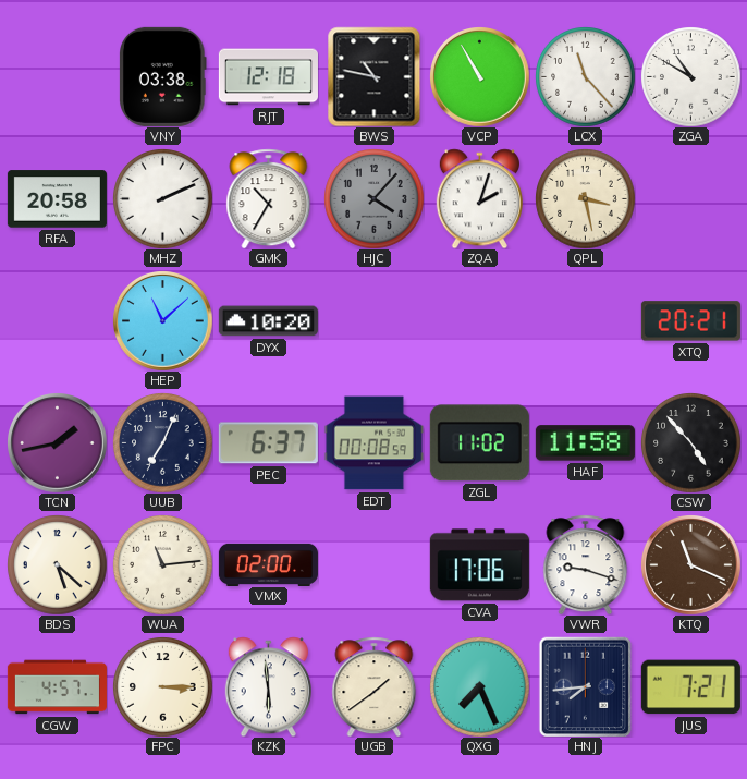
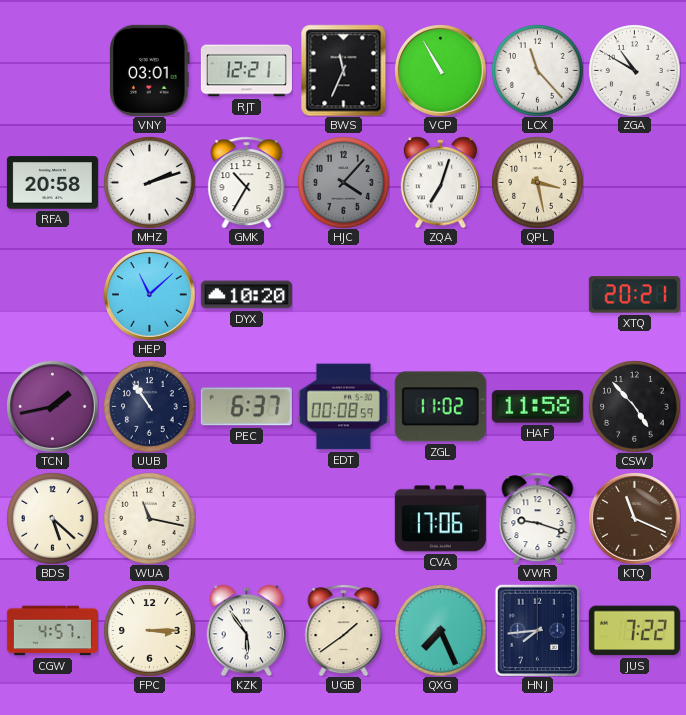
VNY: 03:38 -> 03:01
RJT: 12:18 -> 12:21
BWS: 10:47 -> 11:34
MHZ: 2:11 -> 2:12
ZQA: 2:03 -> 7:03
UUB: 7:04 -> 10:54
WUA: 11:14 -> 11:17
VMX: 02:00 -> none
KZK: 5:59 -> 5:54
JUS: 7:21 -> 7:22
